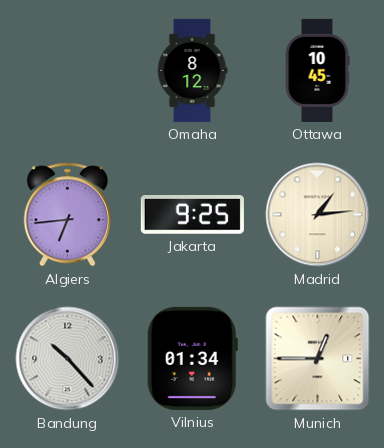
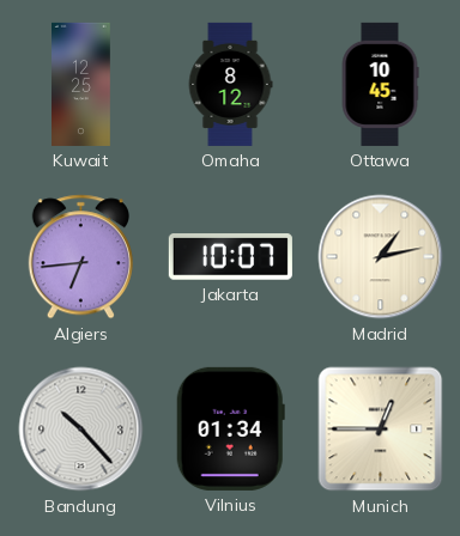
Kuwait: none -> 12:25
Jakarta: 9:25 -> 10:07
Madrid: 1:14 -> 1:13
